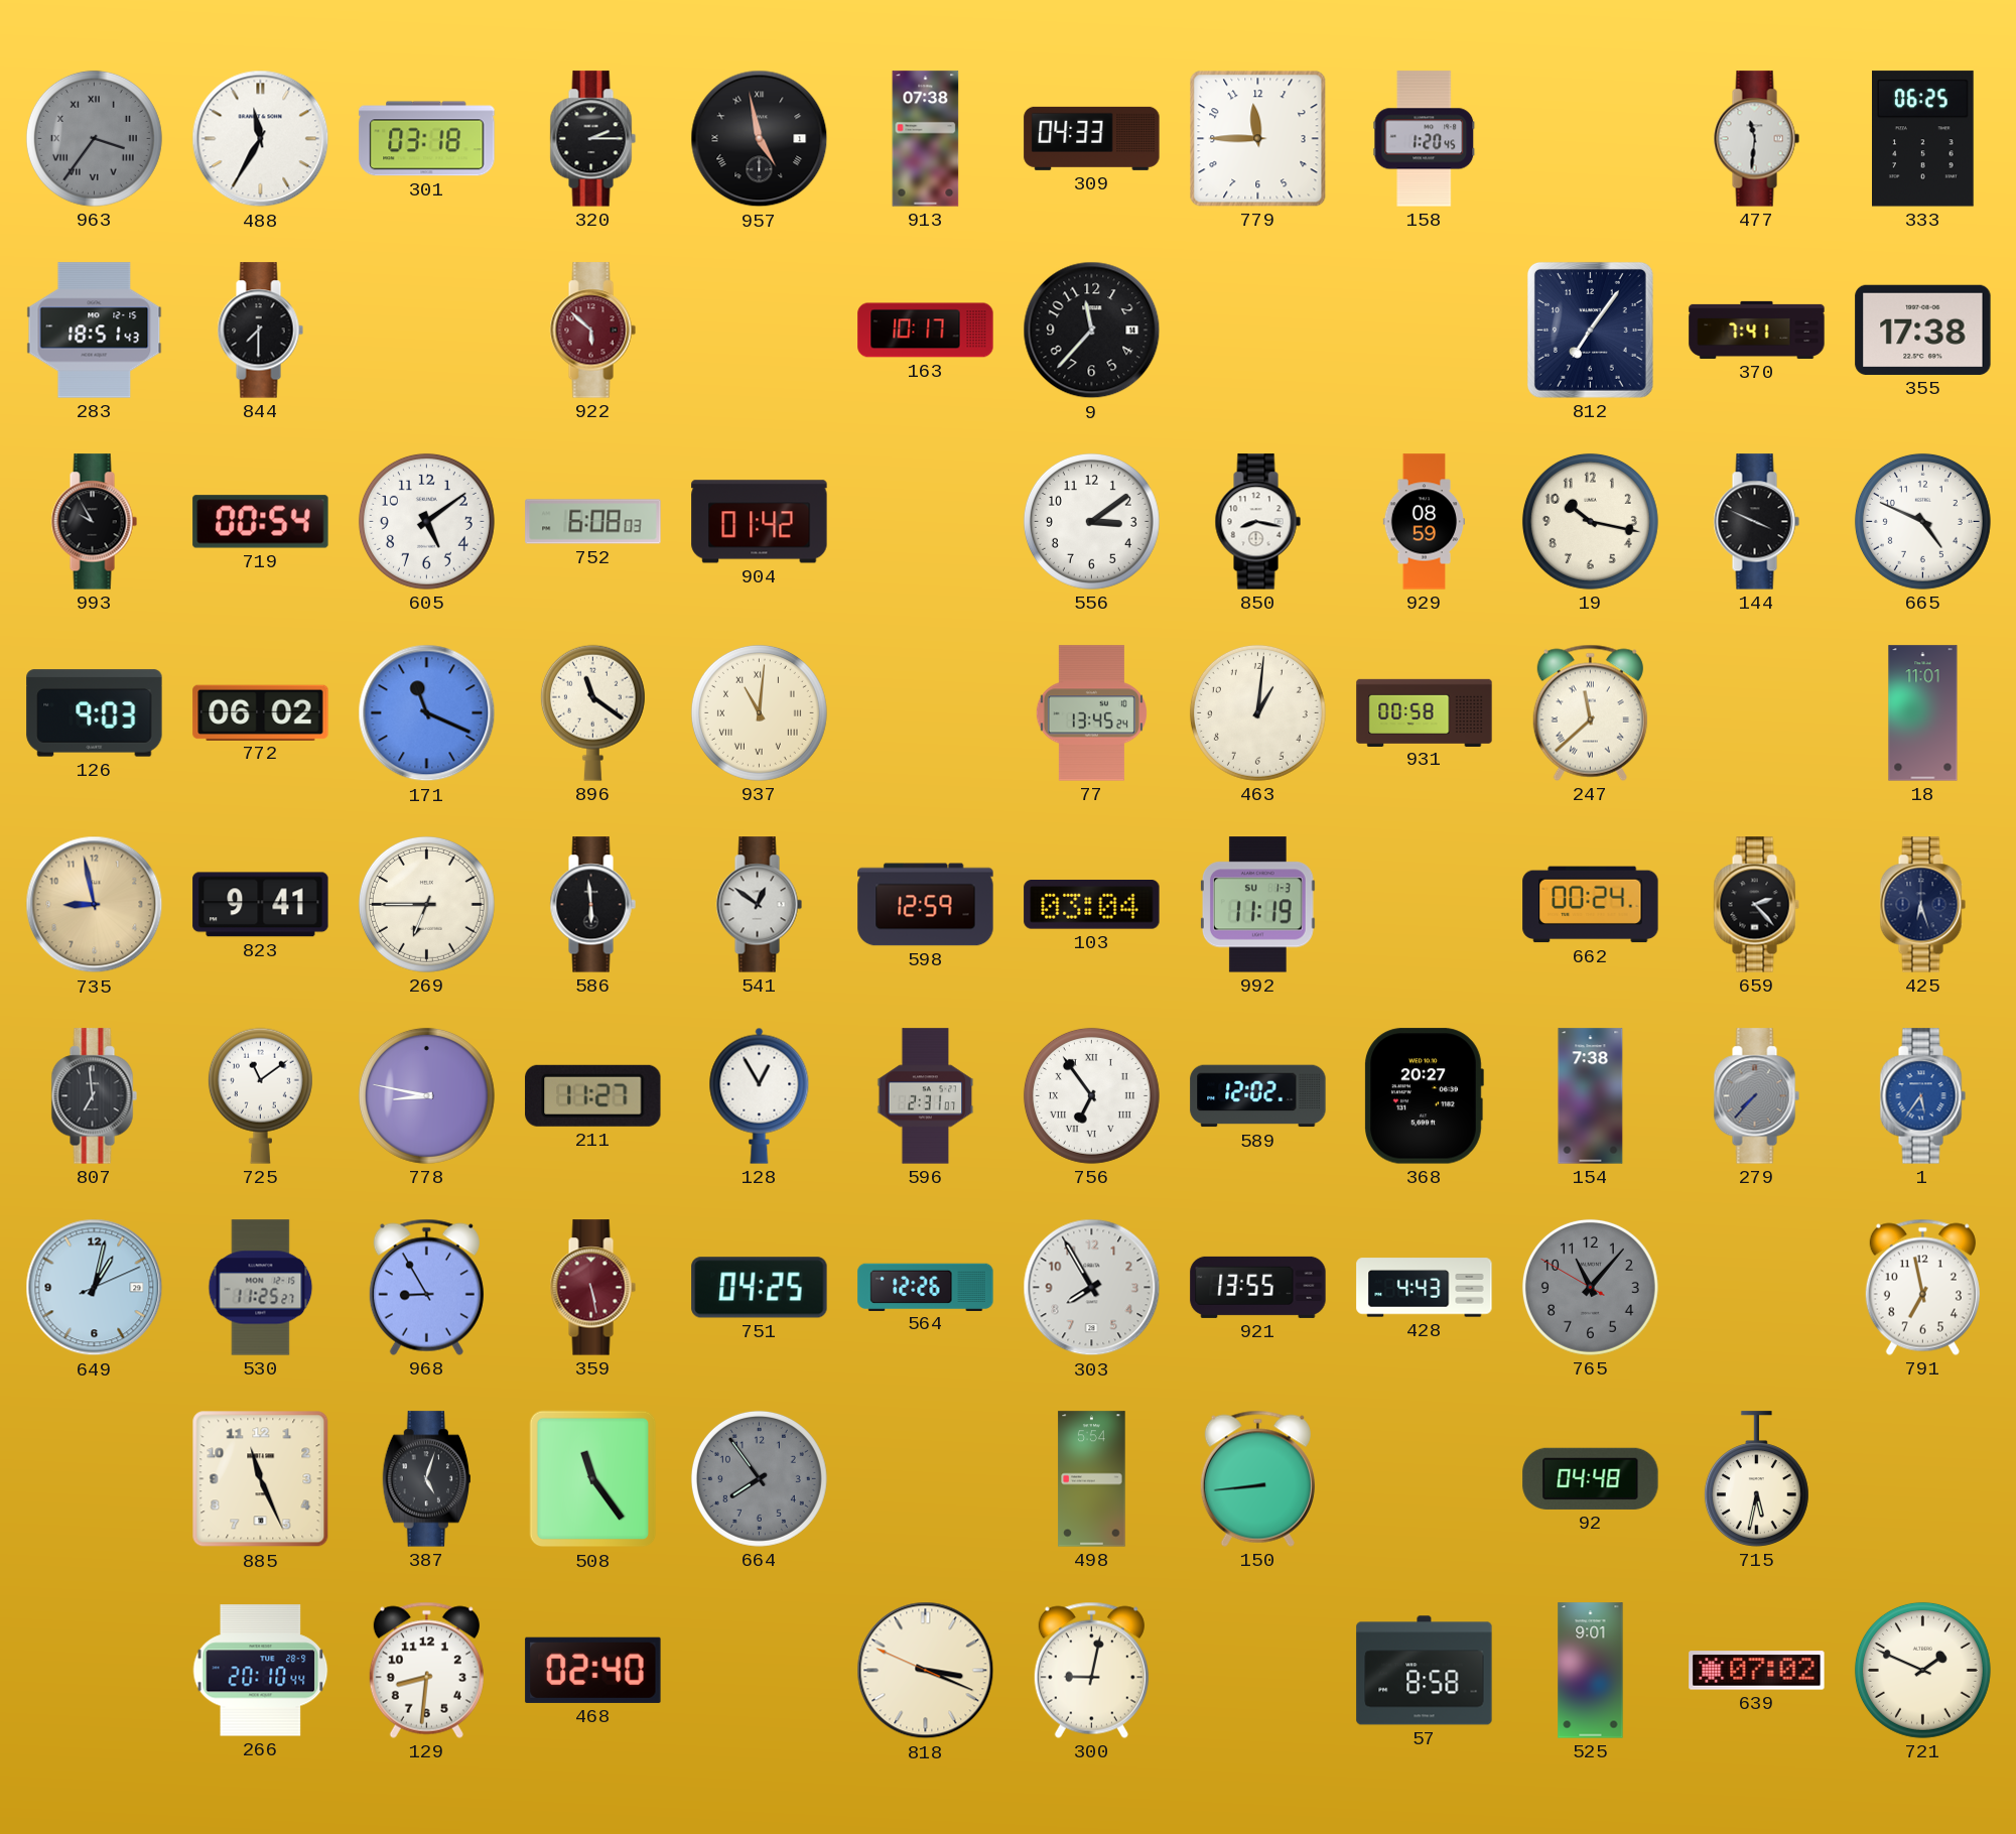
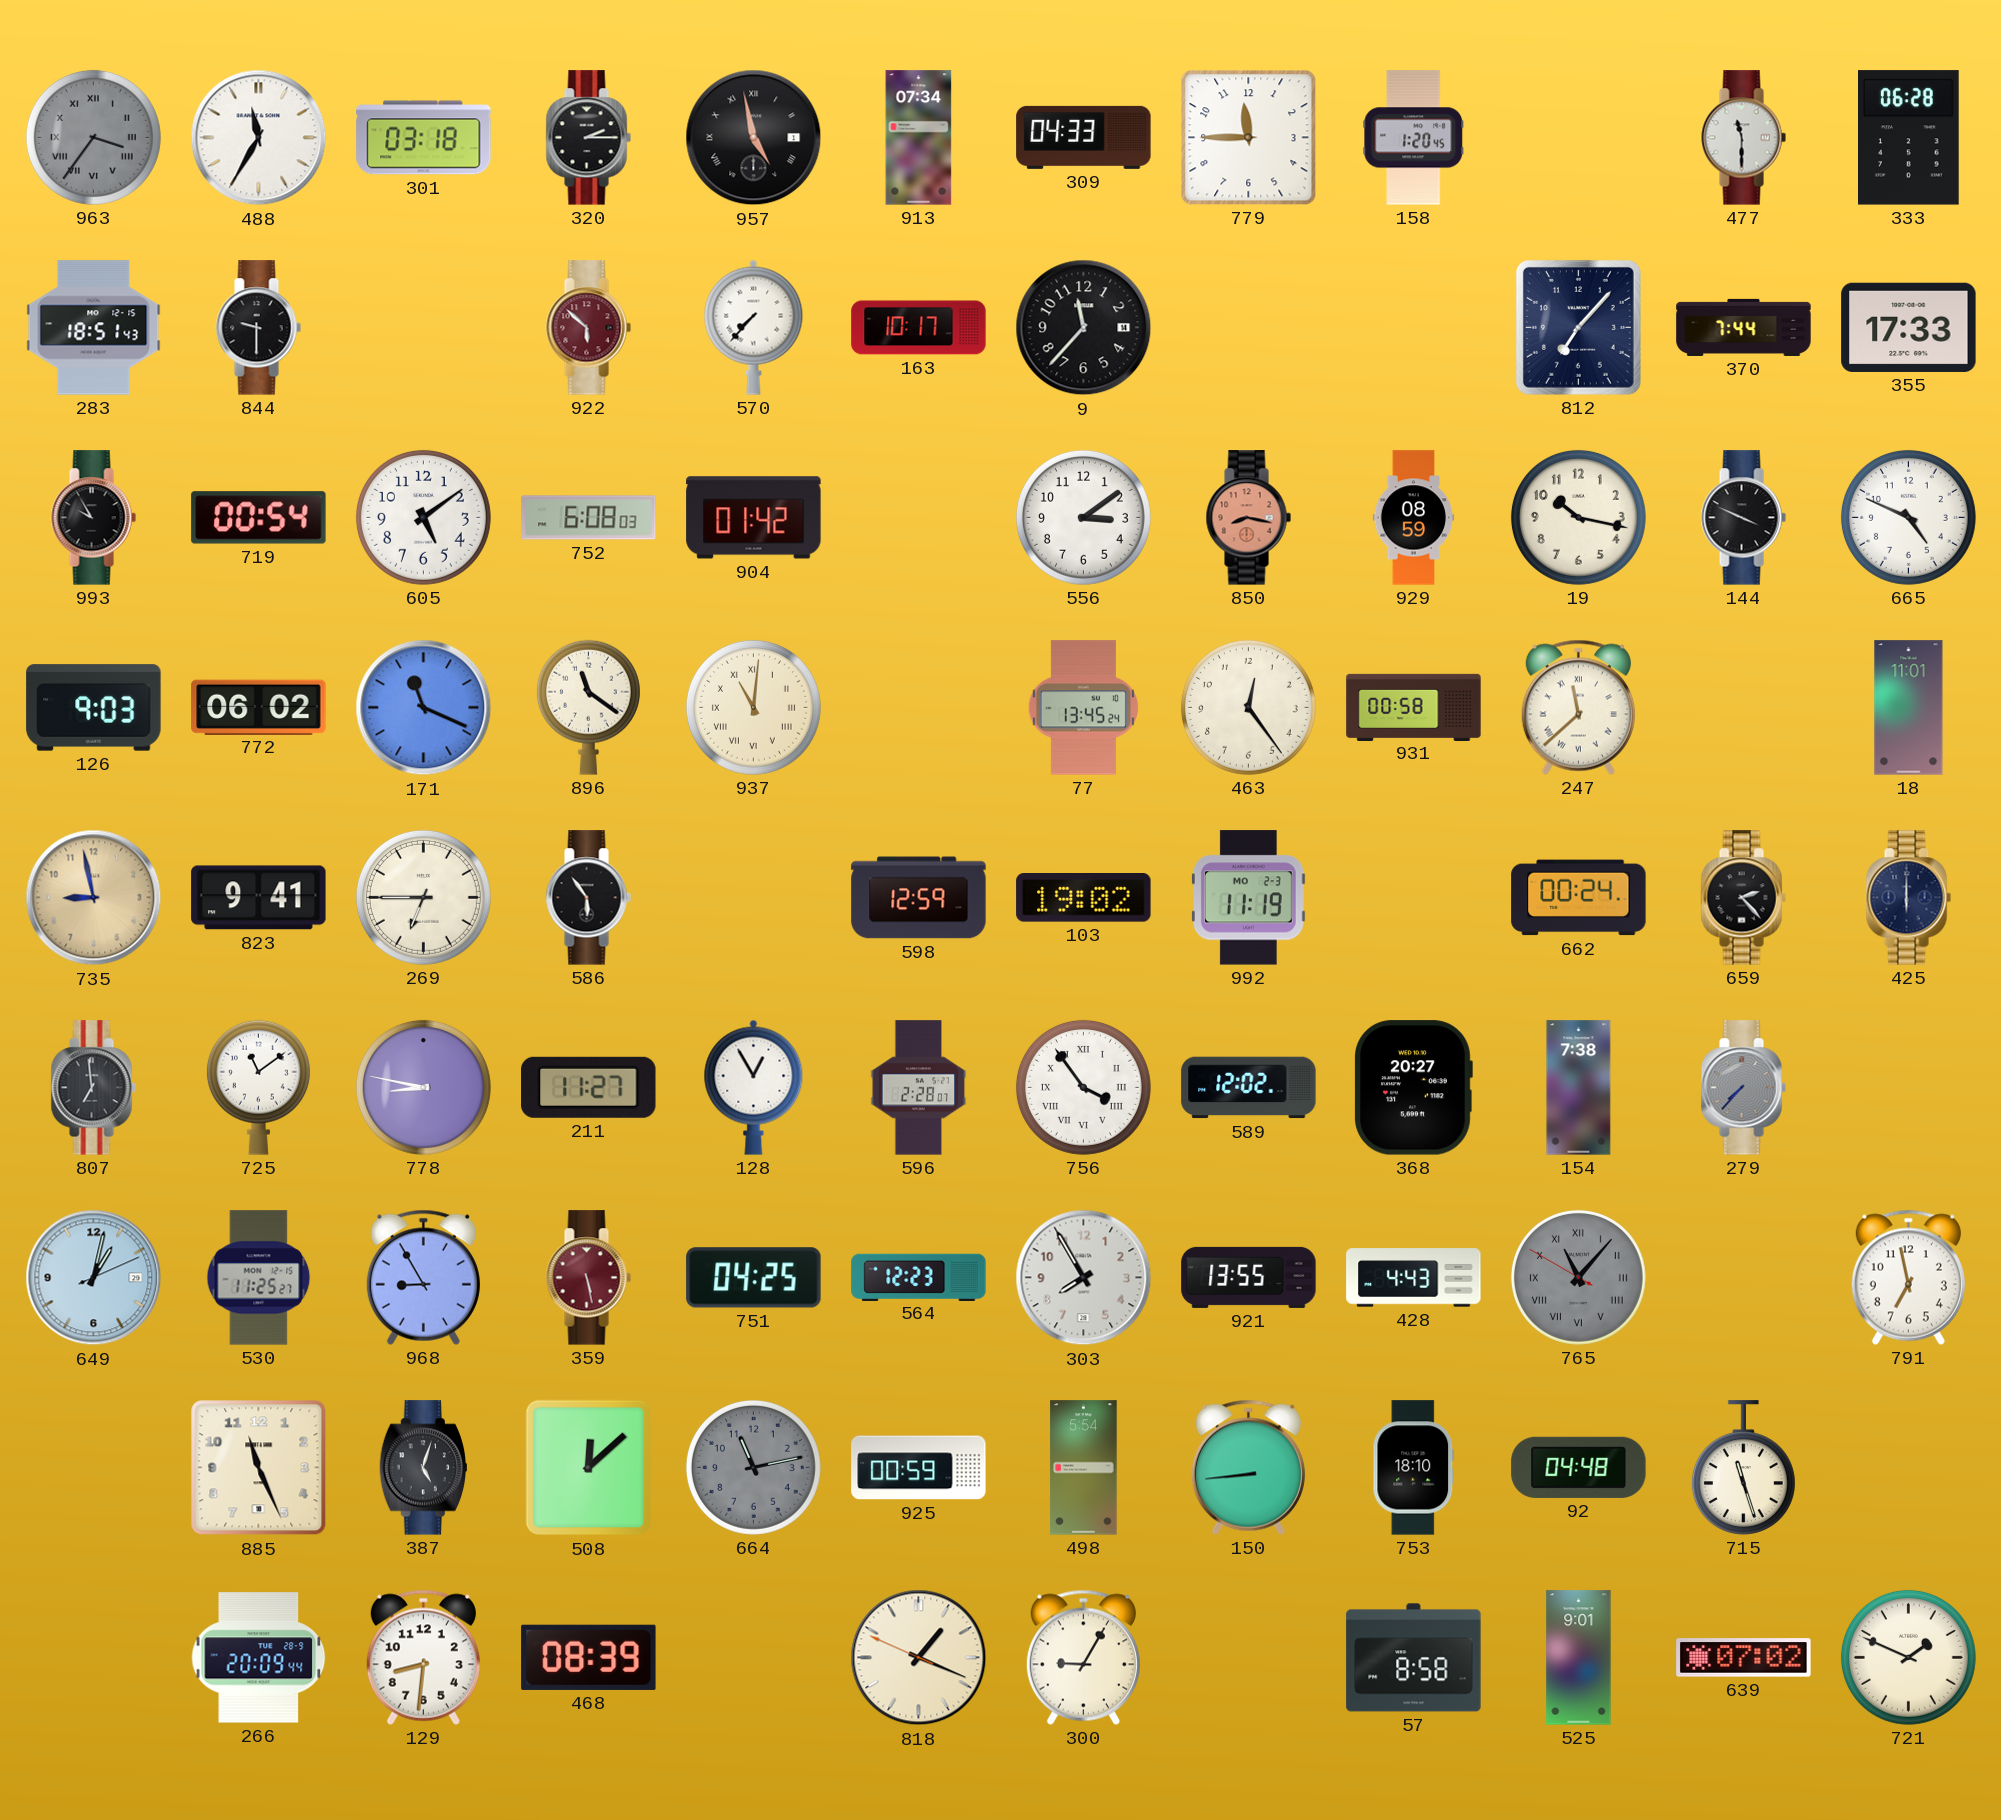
913: 07:38 -> 07:34
477: 11:31 -> 11:30
333: 06:25 -> 06:28
844: 7:30 -> 9:30
570: none -> 7:37
812: 7:06 -> 7:07
370: 7:41 -> 7:44
355: 17:38 -> 17:33
850 dial: white -> salmon
463: 1:01 -> 12:24
586: 5:59 -> 5:54
541: 12:51 -> none
103: 03:04 -> 19:02
992 date: SU 1-3 -> MO 2-3
425: 6:27 -> 6:00
596: 2:31 -> 2:28
756: 6:54 -> 3:54
1: 5:36 -> none
564: 12:26 -> 12:23
765 numerals: Arabic -> Roman
508: 11:24 -> 12:08
664: 7:54 -> 11:13
925: none -> 00:59
753: none -> 18:10
715: 5:32 -> 11:27
266: 20:10 -> 20:09
468: 02:40 -> 08:39
818: 3:18 -> 1:18
300: 9:02 -> 9:05
